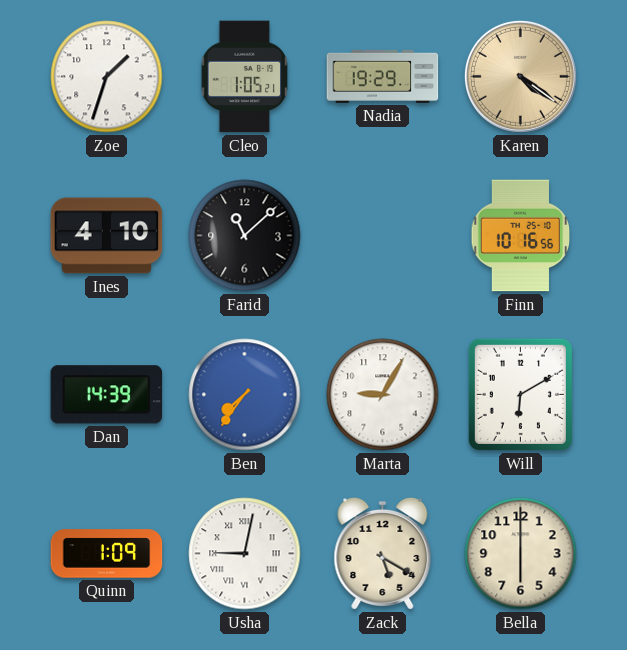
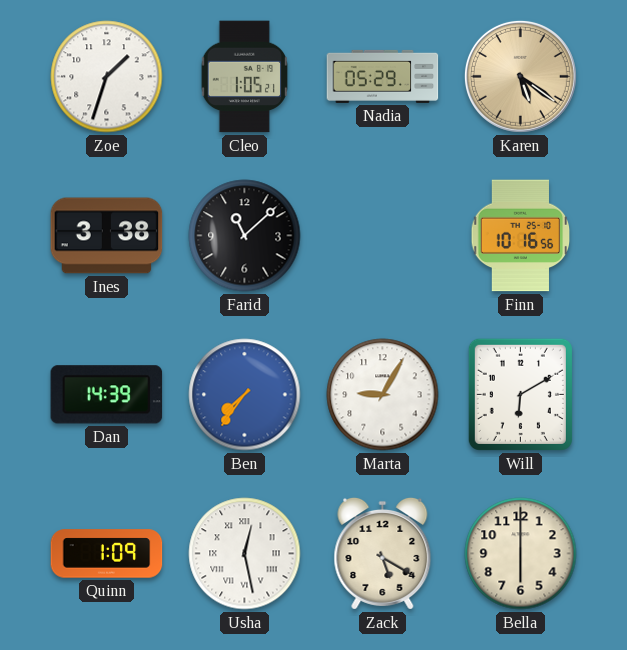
Nadia: 19:29 -> 05:29
Karen: 4:21 -> 5:21
Ines: 4:10 -> 3:38
Usha: 9:02 -> 12:28
